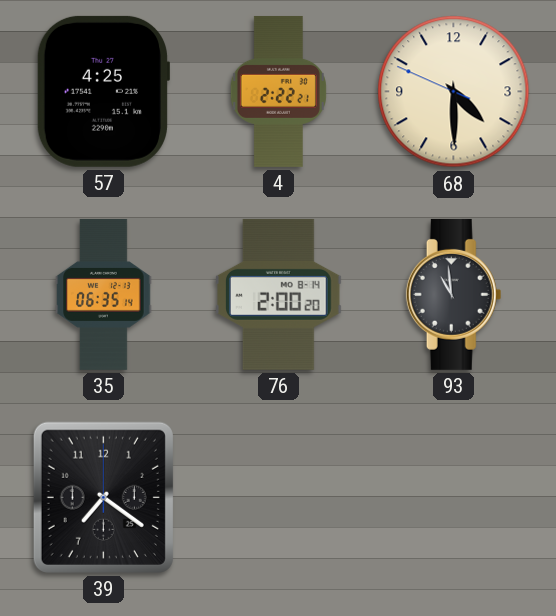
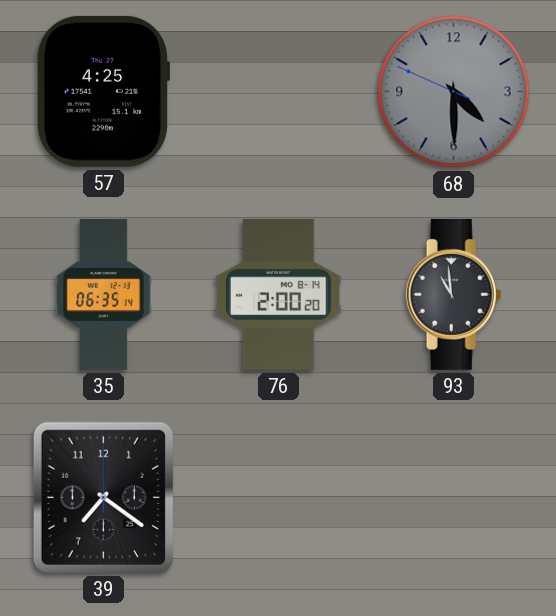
4: 2:22 -> none
68 dial: cream -> grey
